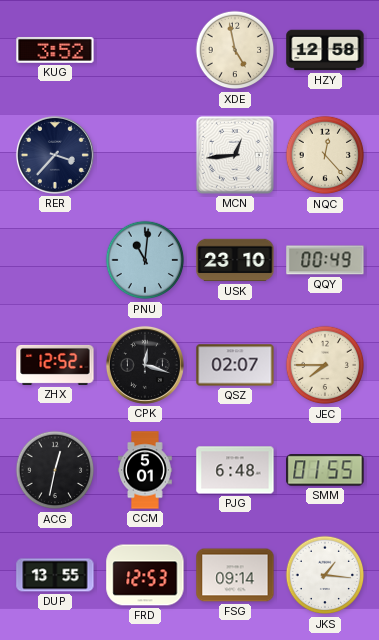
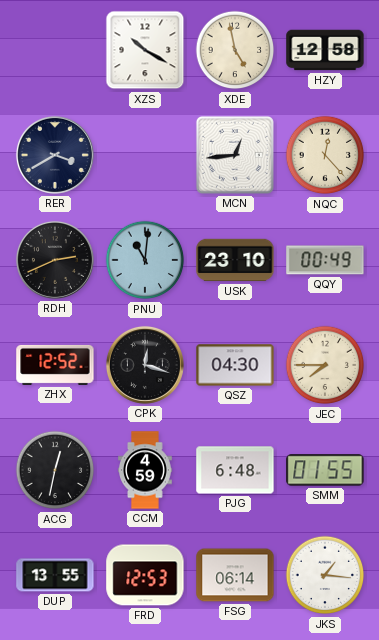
KUG: 3:52 -> none
XZS: none -> 10:20
RER: 3:37 -> 3:40
RDH: none -> 2:41
QSZ: 02:07 -> 04:30
CCM: 5:01 -> 4:59
FSG: 09:14 -> 06:14
